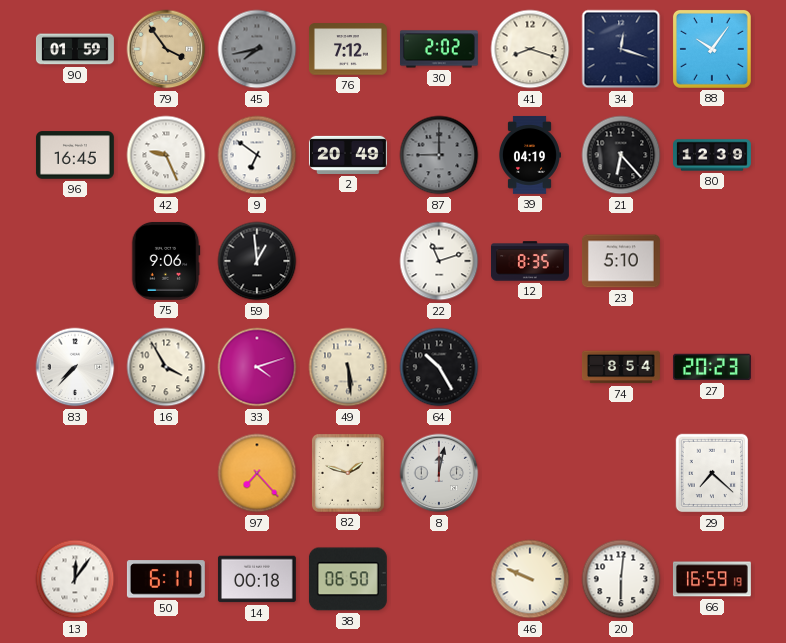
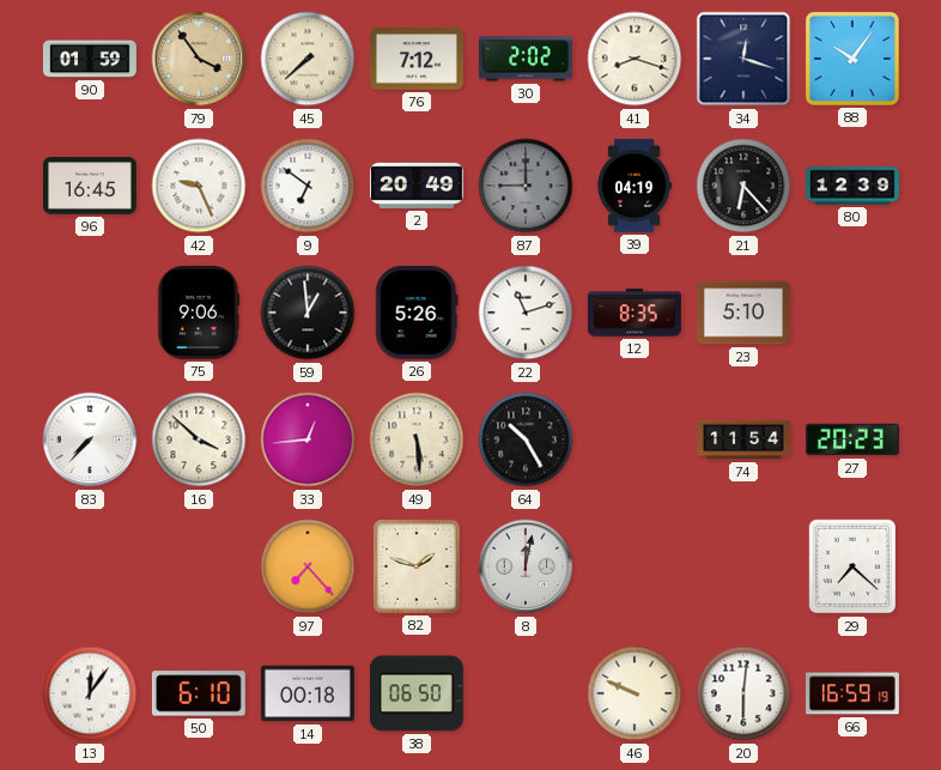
45: 7:43 -> 7:38
45 dial: grey -> cream
26: none -> 5:26
16: 3:55 -> 3:52
33: 4:12 -> 12:44
74: 8:54 -> 11:54
50: 6:11 -> 6:10
